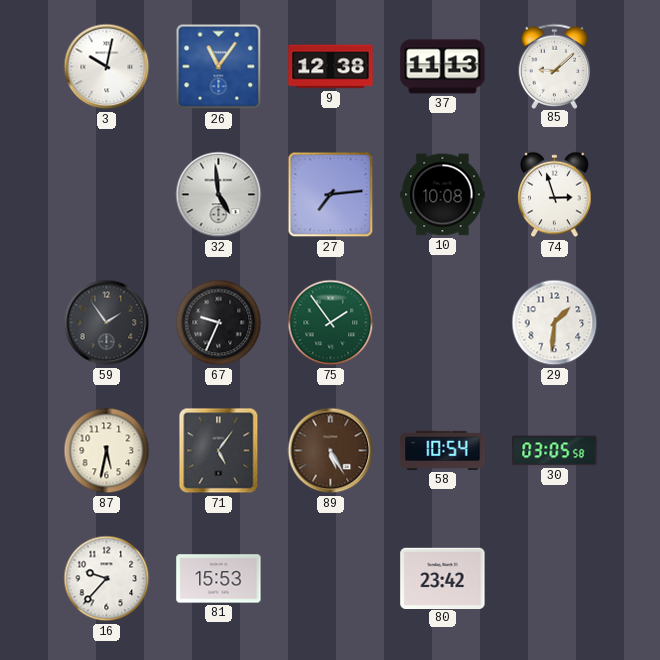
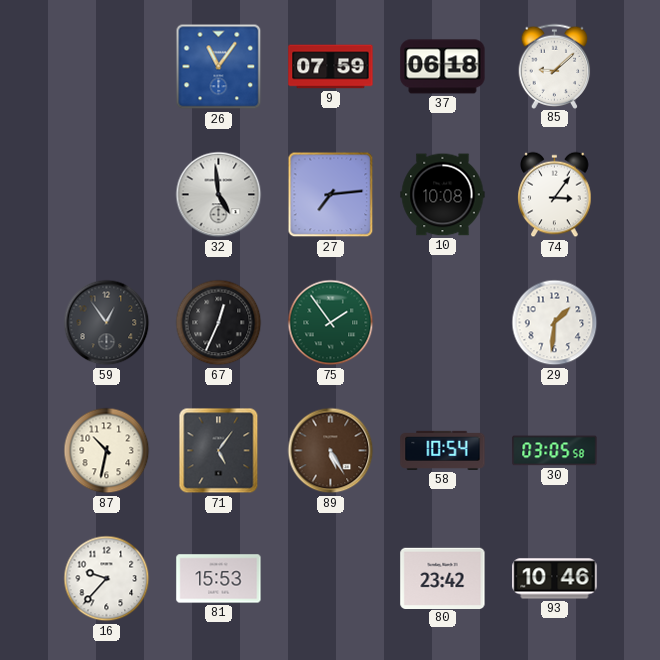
3: 10:02 -> none
9: 12:38 -> 07:59
37: 11:13 -> 06:18
74: 2:57 -> 3:06
59: 1:54 -> 12:54
67: 9:34 -> 12:34
87: 5:32 -> 10:32
93: none -> 10:46
